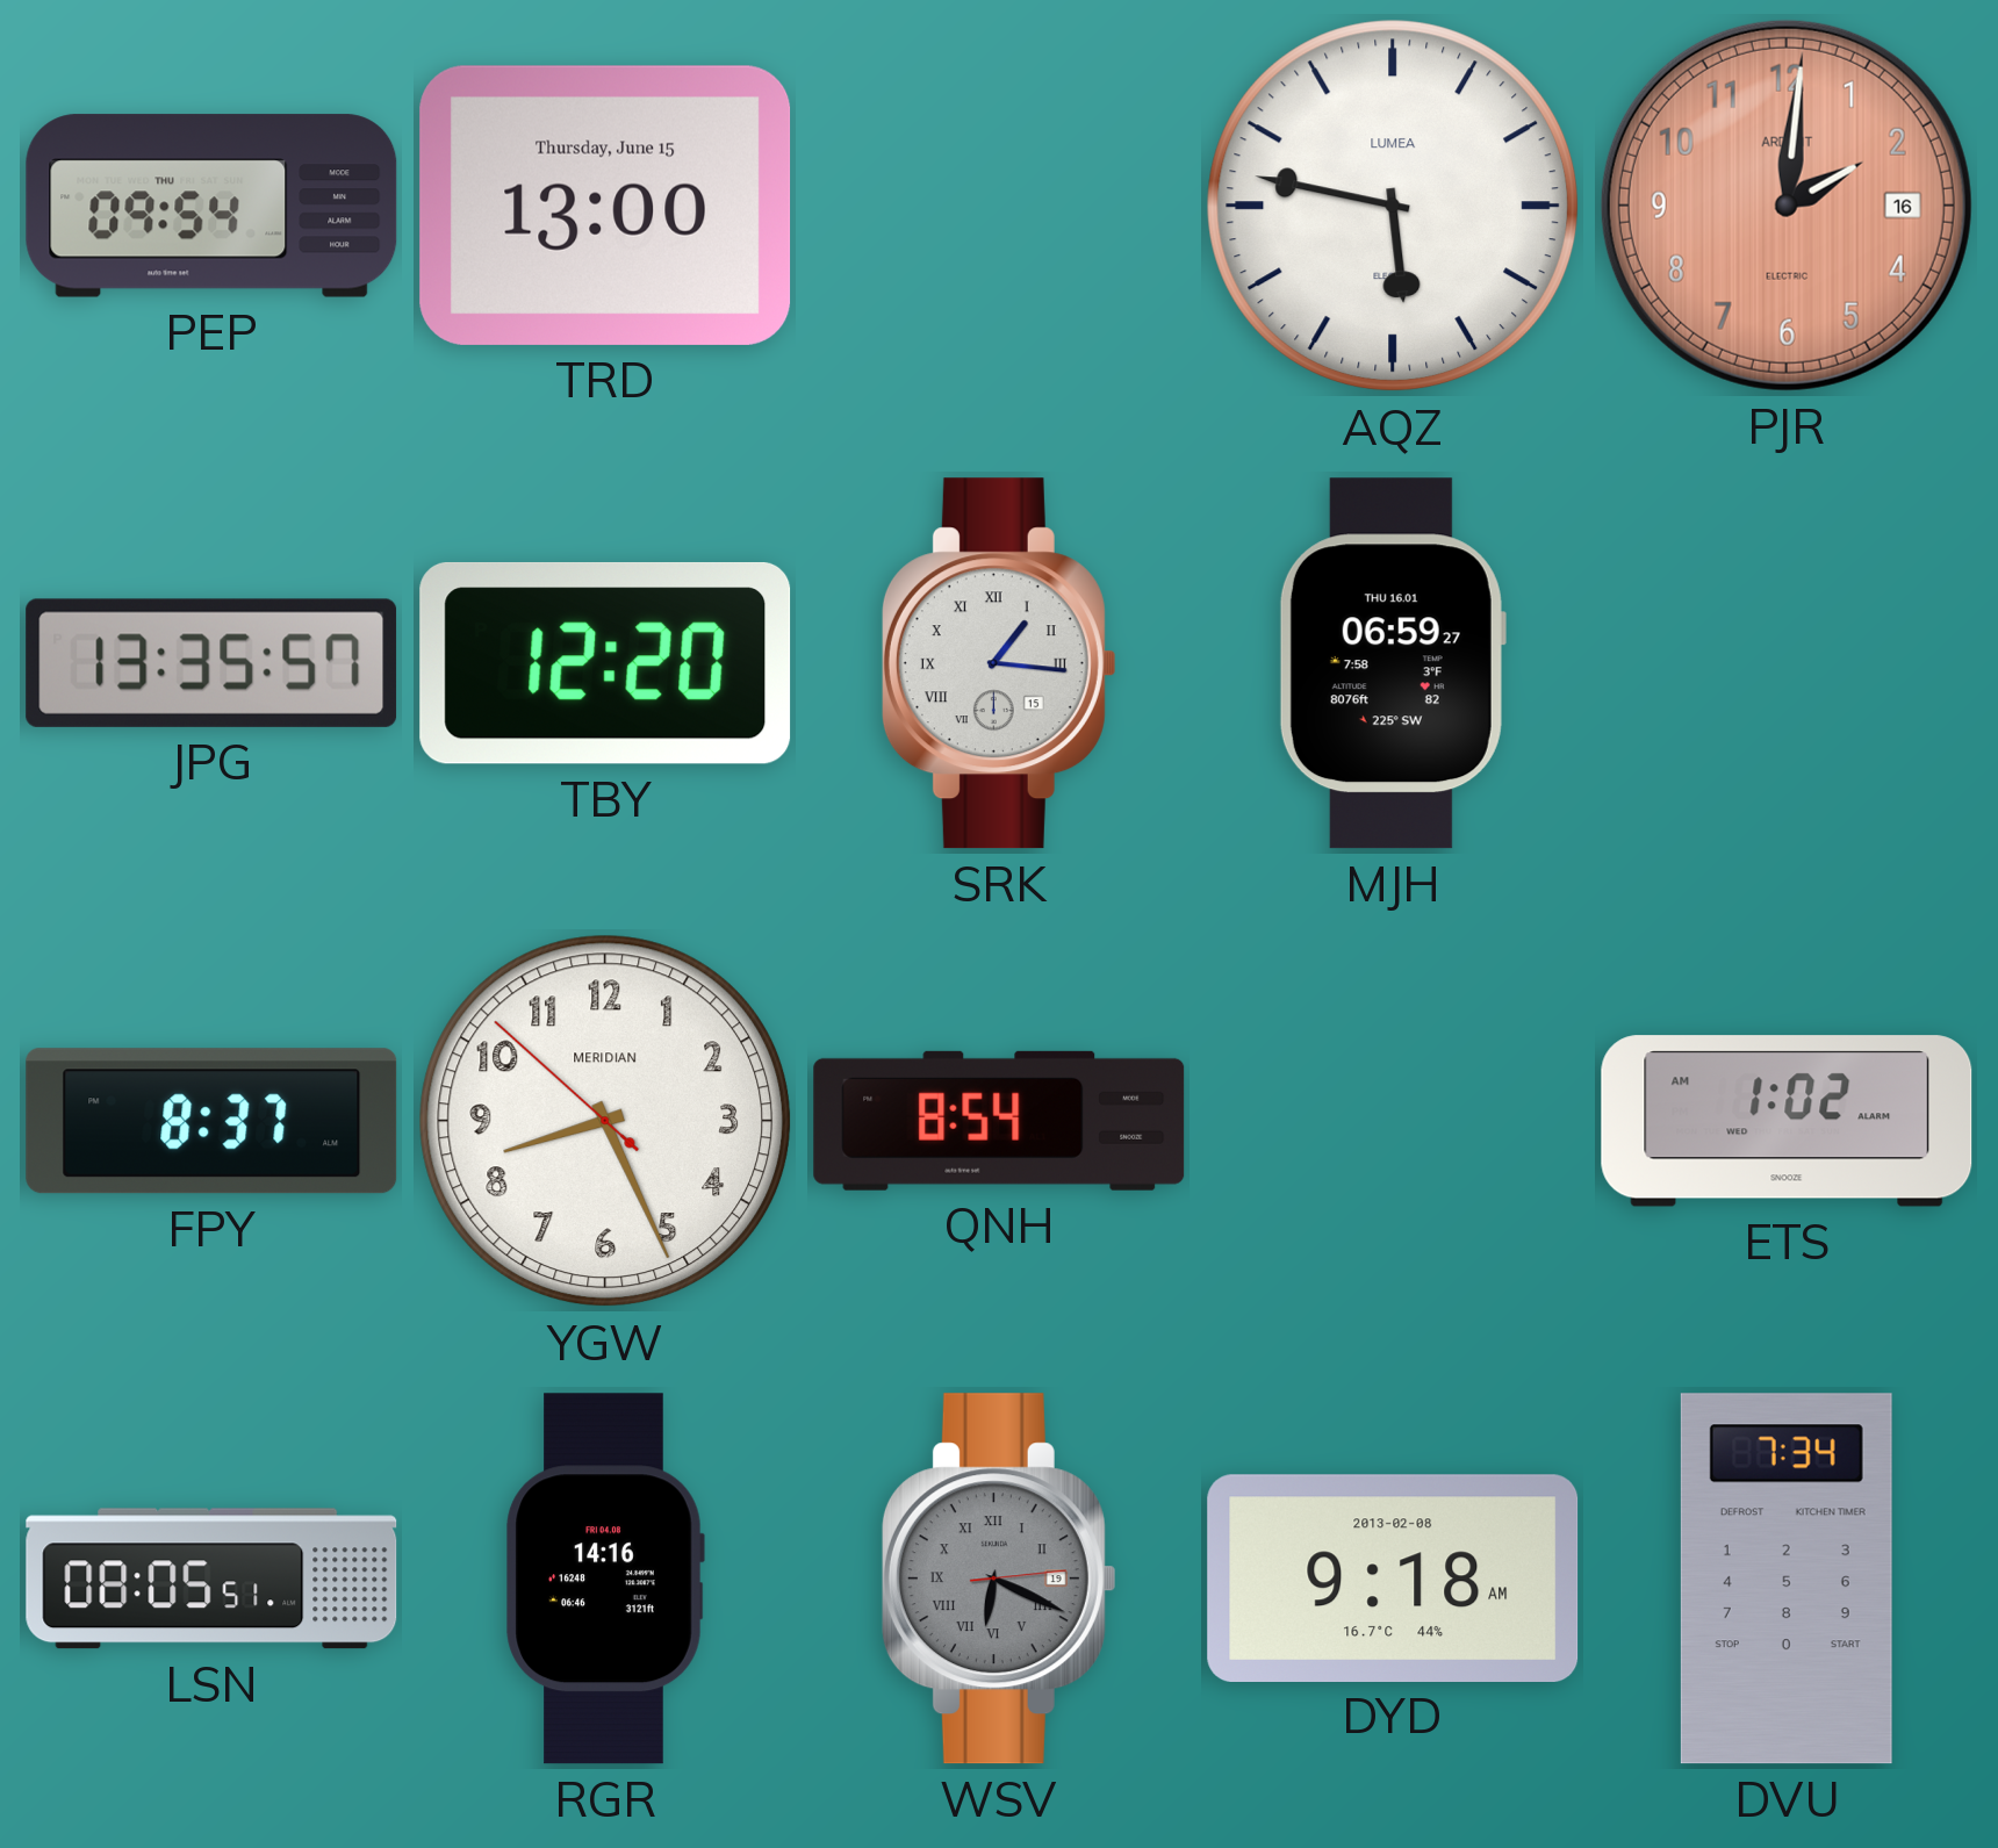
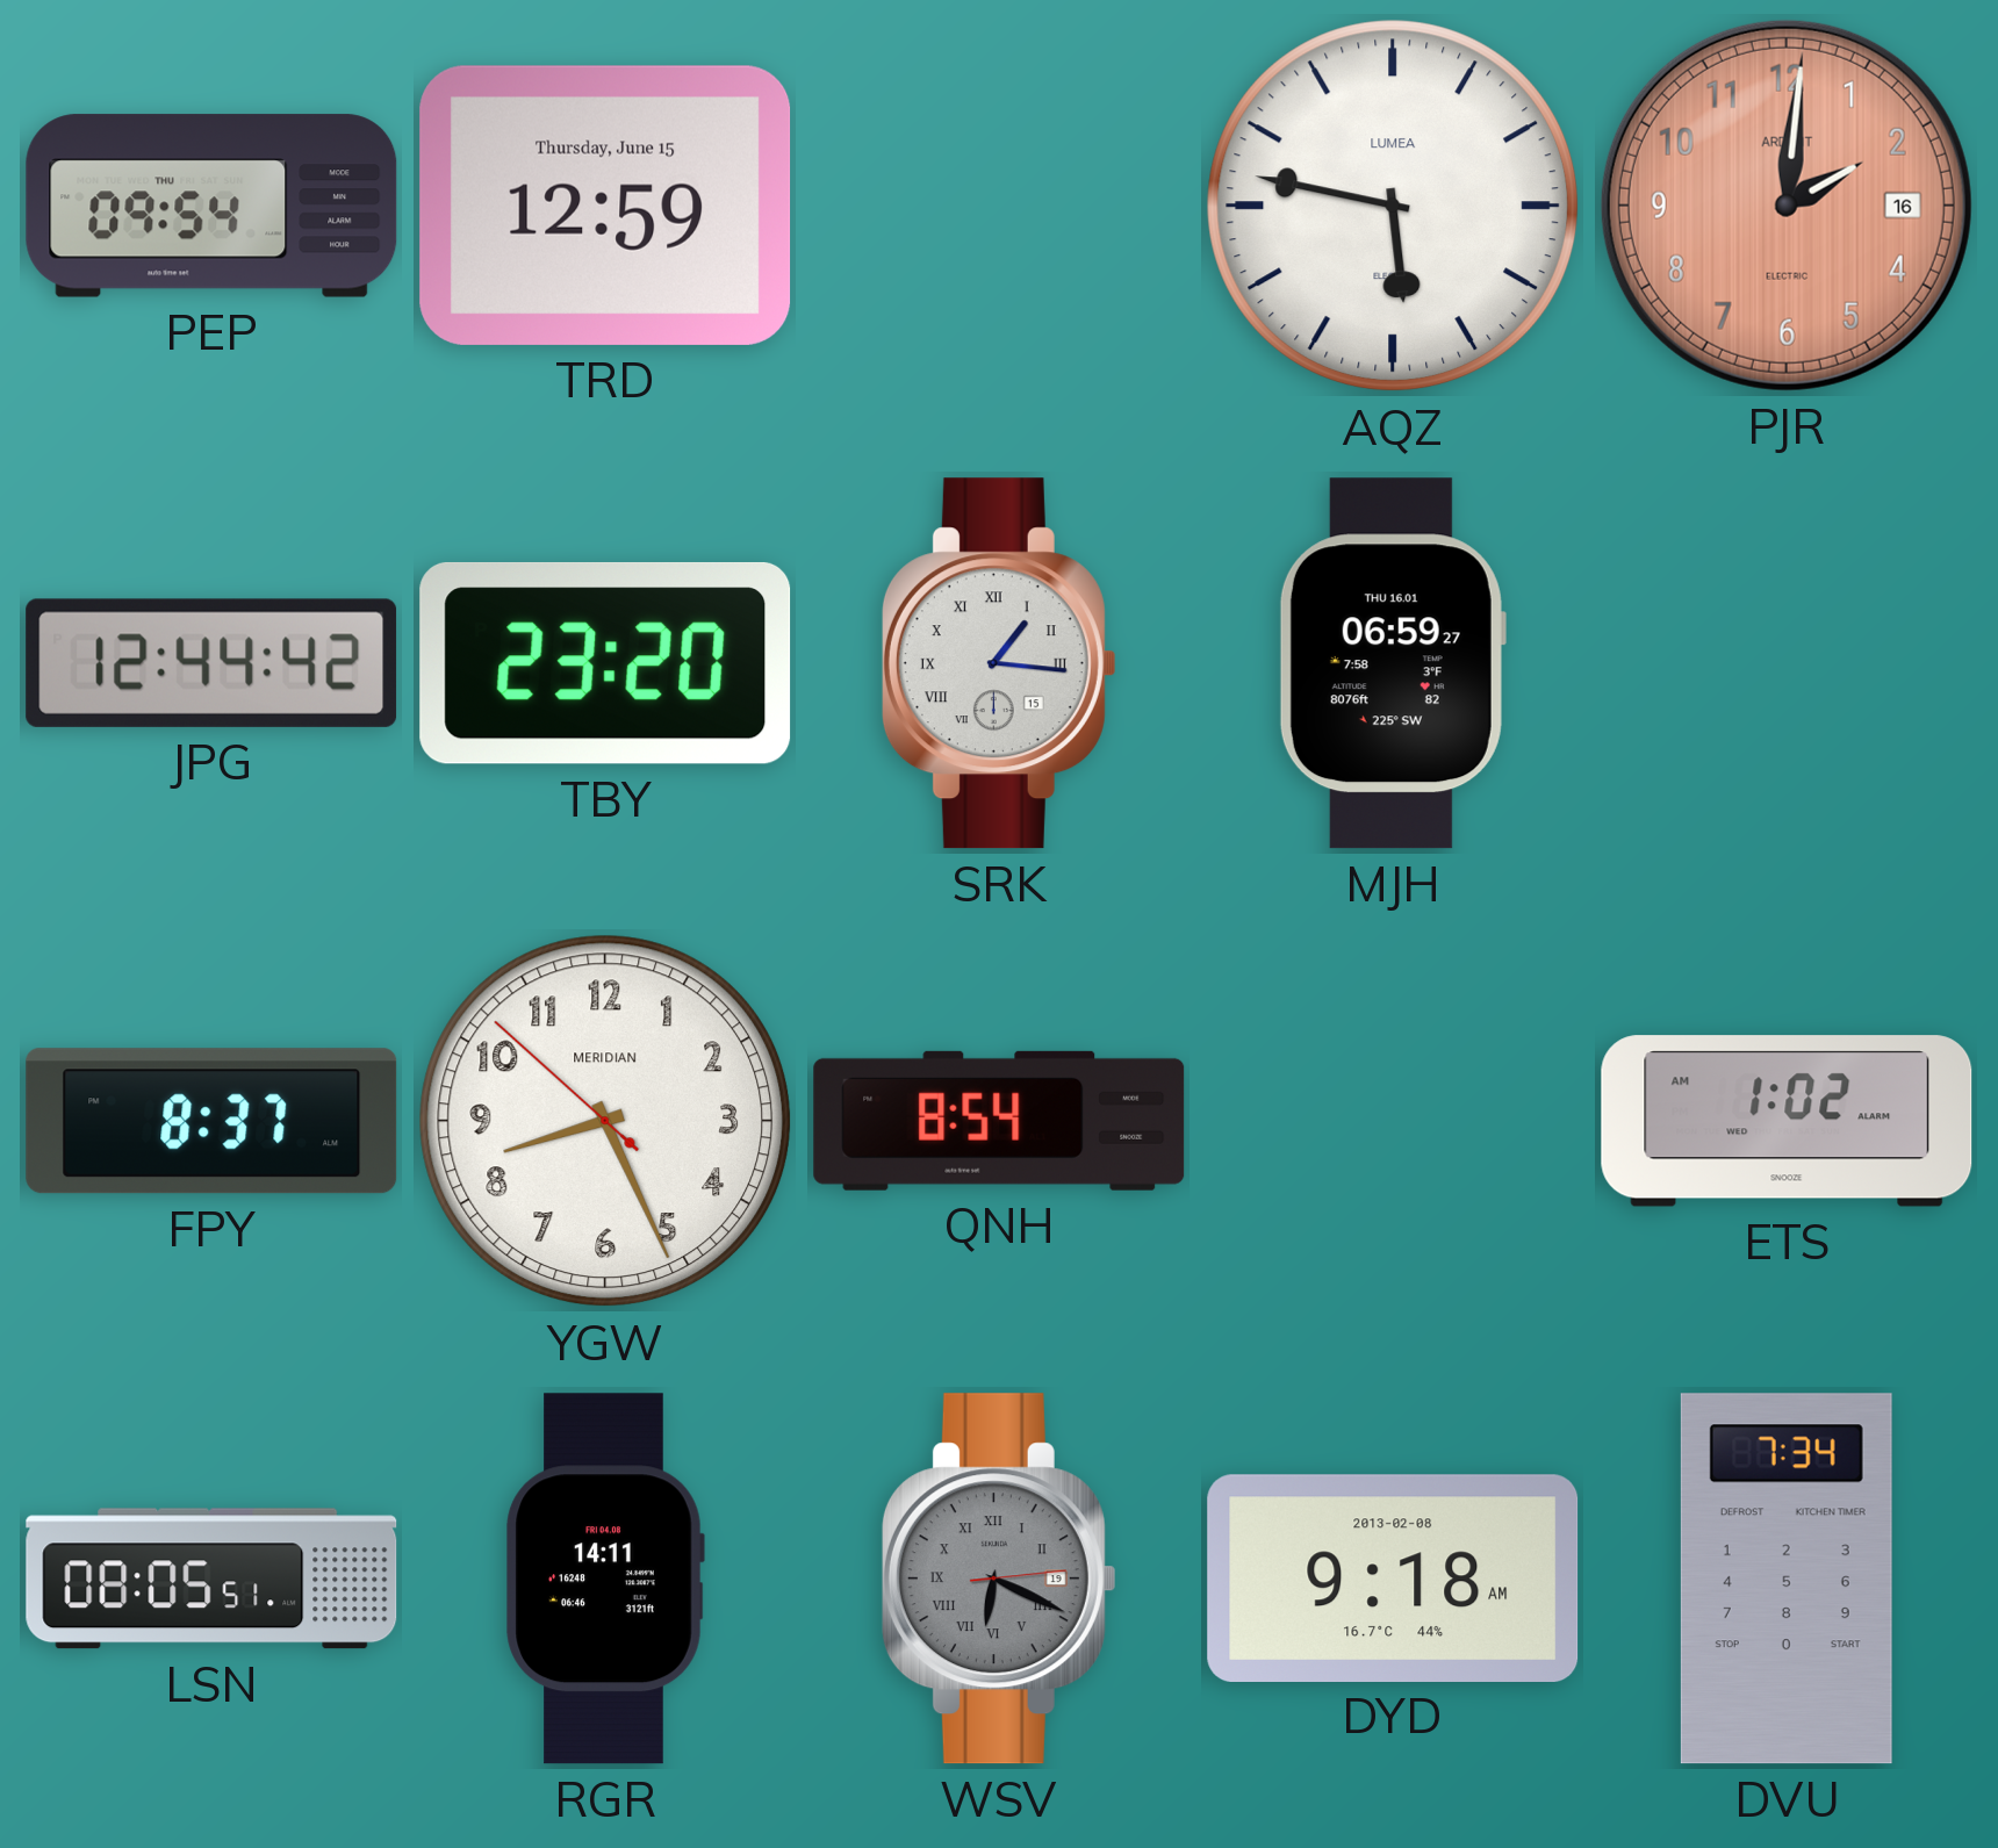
TRD: 13:00 -> 12:59
JPG: 13:35 -> 12:44
TBY: 12:20 -> 23:20
RGR: 14:16 -> 14:11
